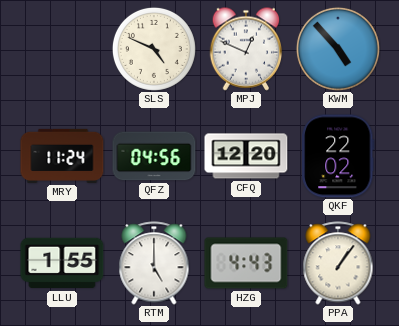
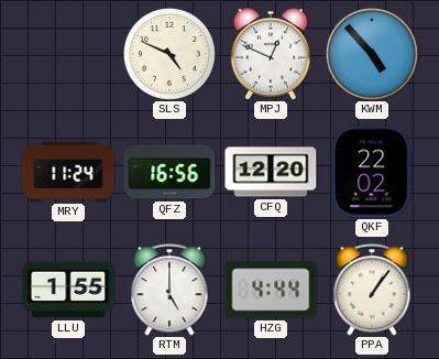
QFZ: 04:56 -> 16:56
HZG: 4:43 -> 4:44
